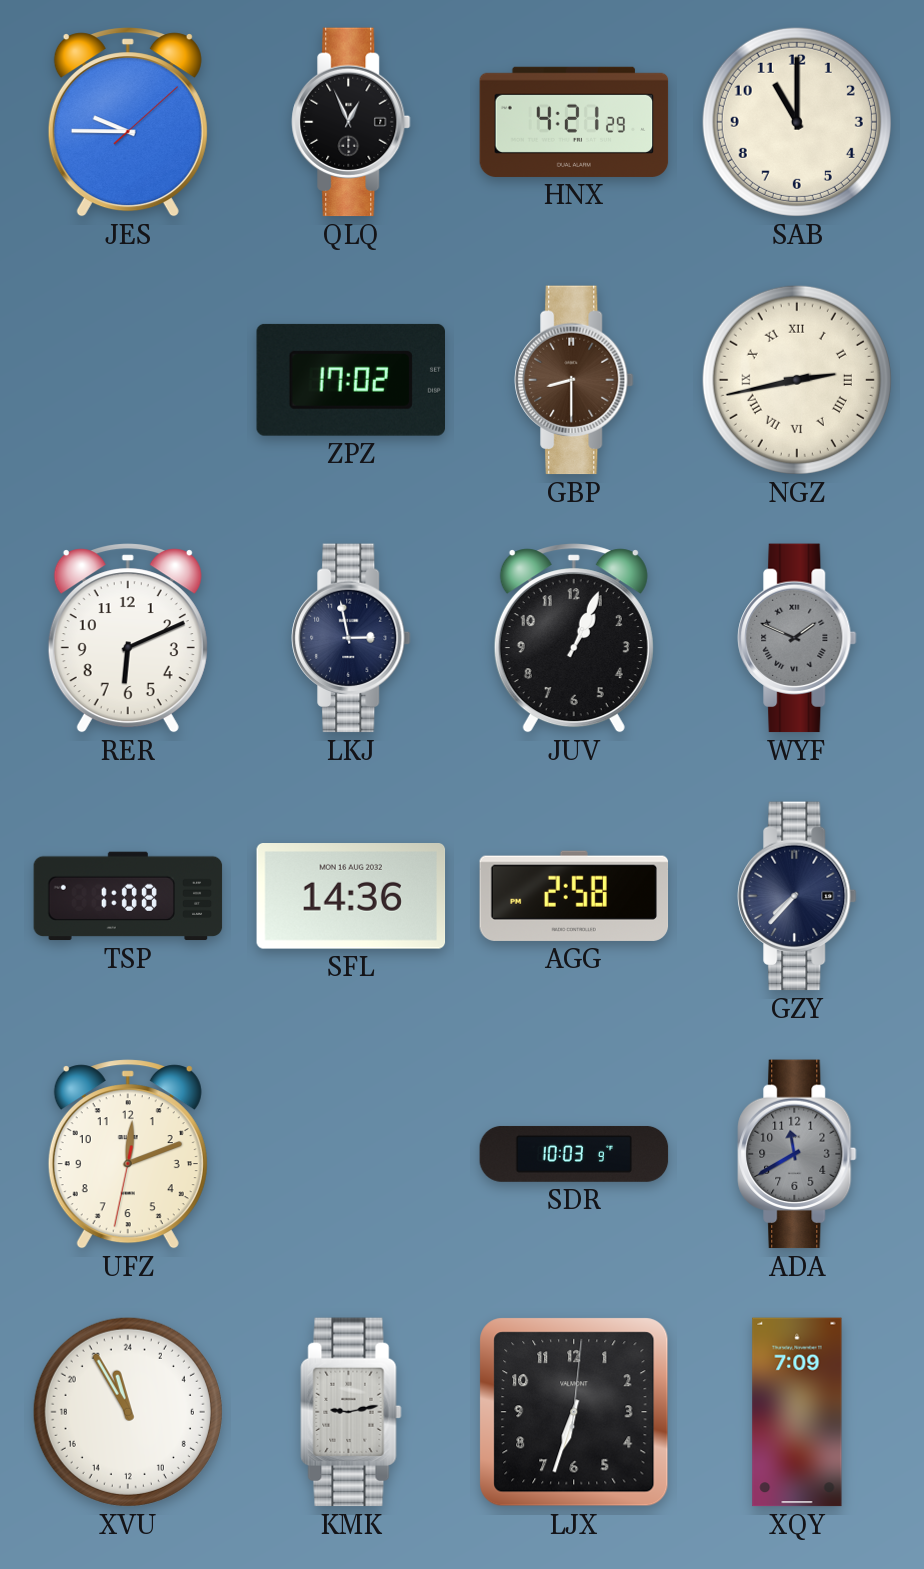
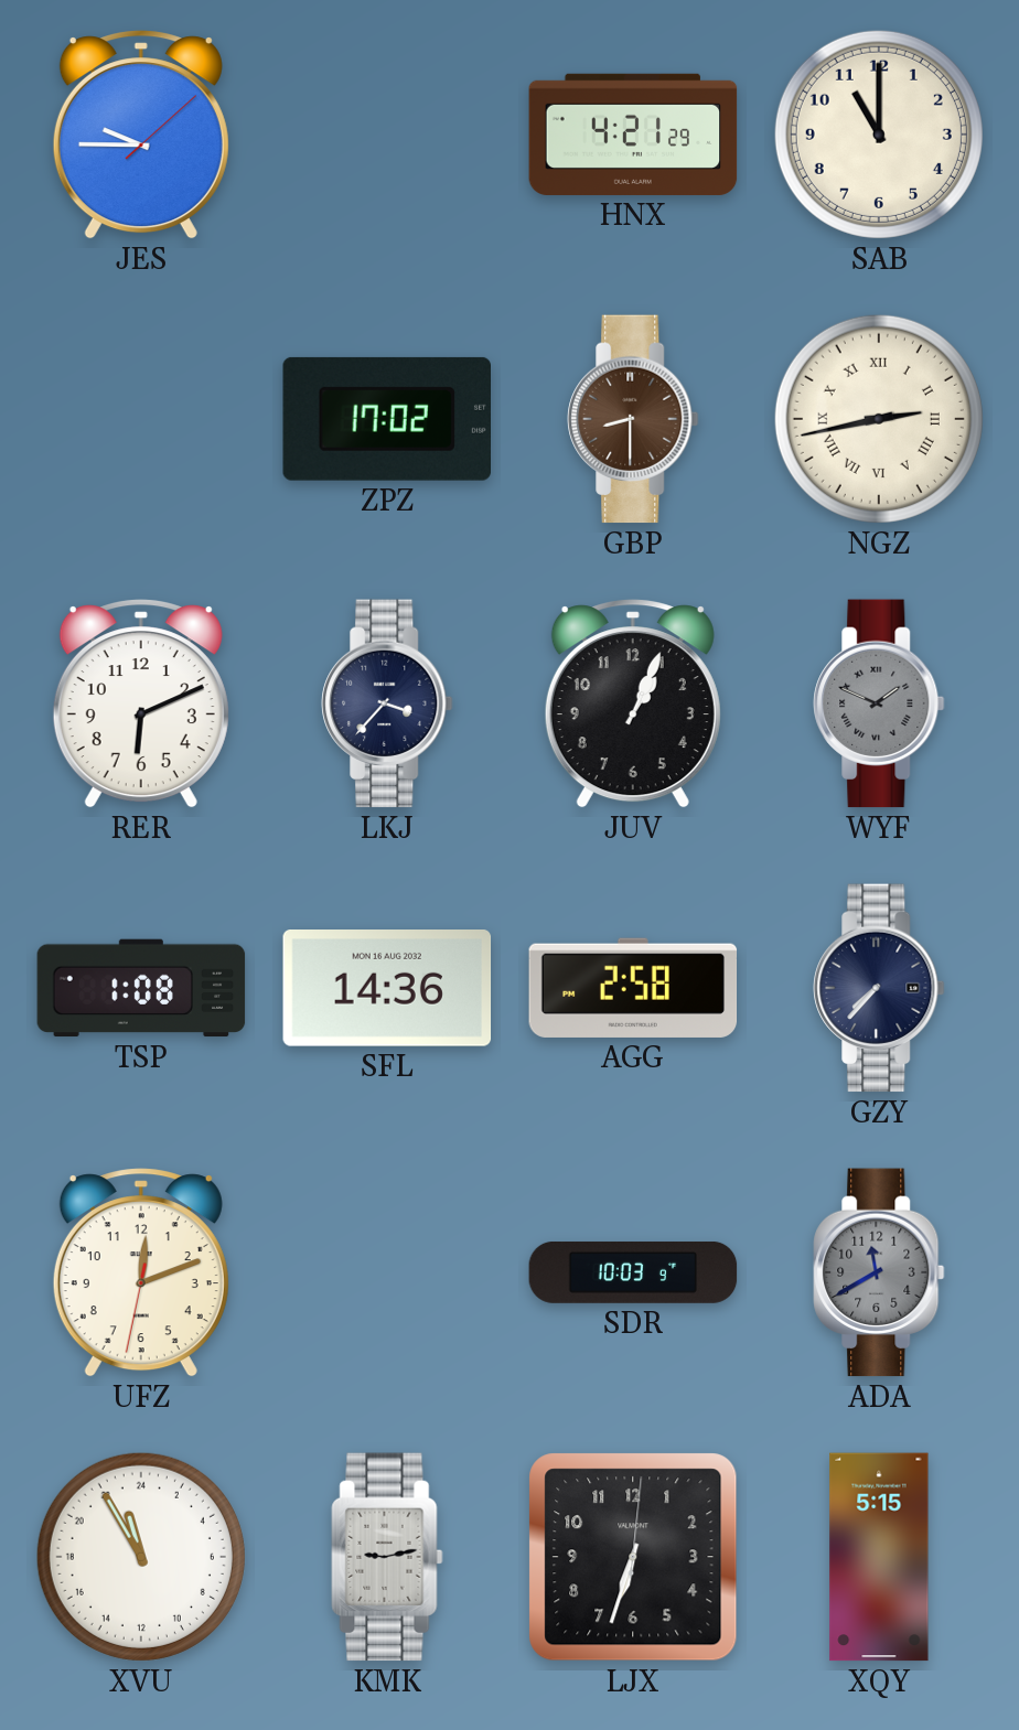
QLQ: 12:56 -> none
LKJ: 2:58 -> 3:37
XQY: 7:09 -> 5:15
